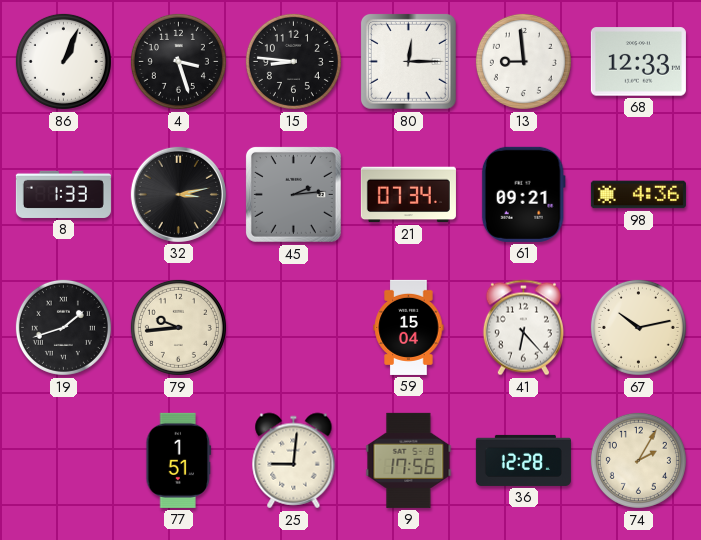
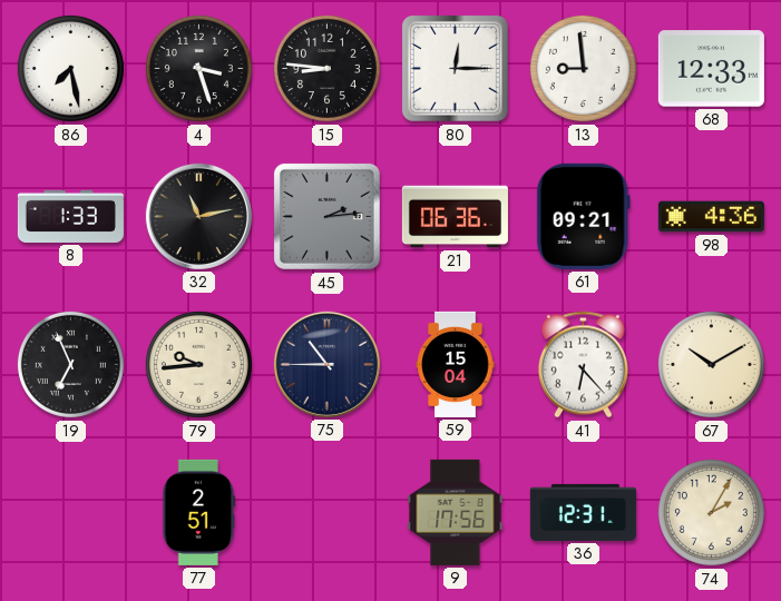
86: 1:04 -> 7:28
32: 3:13 -> 11:13
21: 07:34 -> 06:36
19: 1:42 -> 6:56
75: none -> 10:45
67: 10:13 -> 10:10
77: 1:51 -> 2:51
25: 9:01 -> none
36: 12:28 -> 12:31
